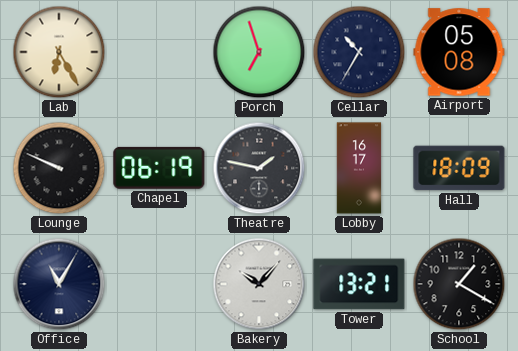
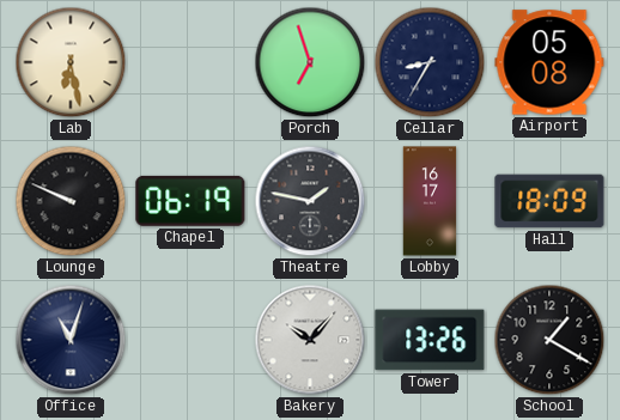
Lab: 6:25 -> 6:28
Cellar: 10:35 -> 8:35
Office: 11:05 -> 11:03
Tower: 13:21 -> 13:26
